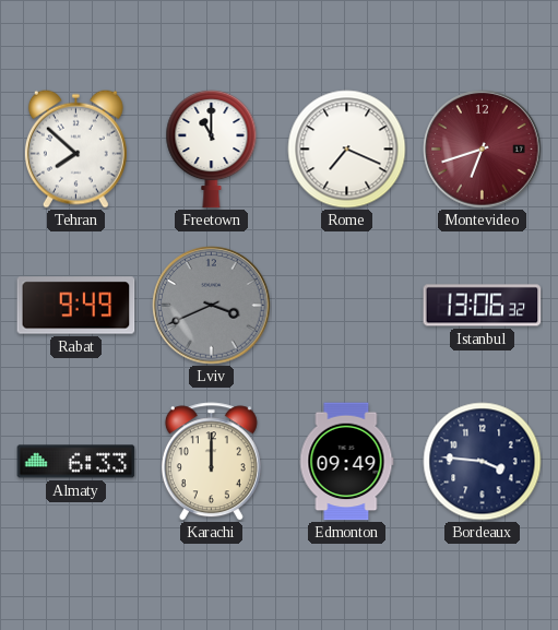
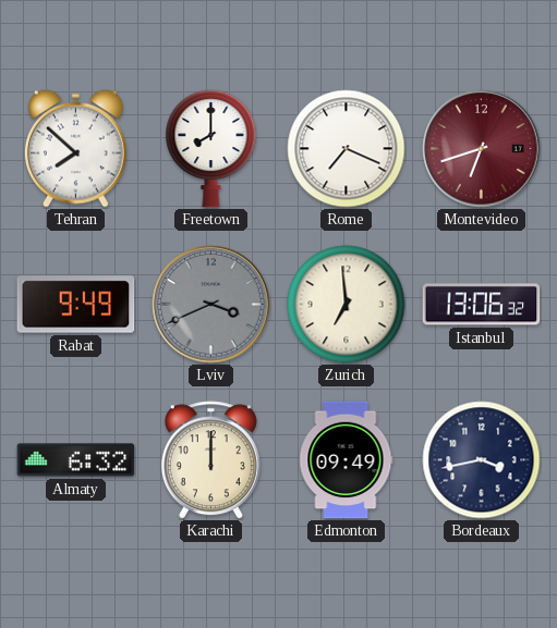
Freetown: 11:00 -> 8:00
Zurich: none -> 6:59
Almaty: 6:33 -> 6:32
Bordeaux: 3:46 -> 3:43
